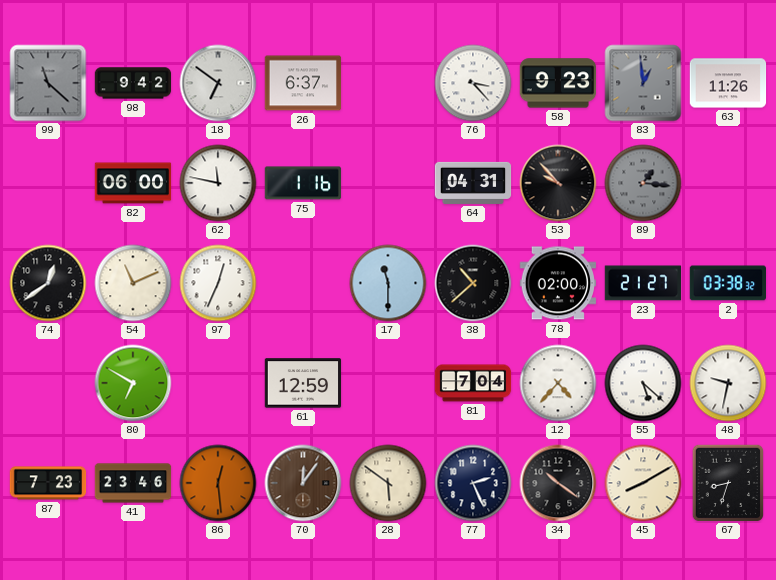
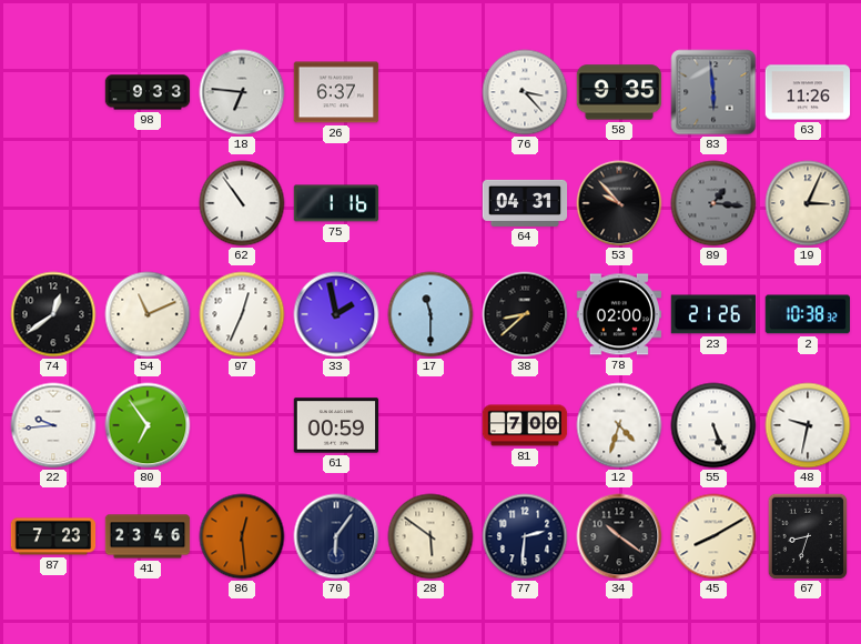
99: 11:22 -> none
98: 9:42 -> 9:33
18: 6:51 -> 6:46
58: 9:23 -> 9:35
83: 12:59 -> 5:59
82: 06:00 -> none
62: 11:47 -> 10:54
19: none -> 3:04
33: none -> 1:58
38: 10:38 -> 8:38
23: 21:27 -> 21:26
2: 03:38 -> 10:38
22: none -> 9:44
80: 6:50 -> 6:54
61: 12:59 -> 00:59
81: 7:04 -> 7:00
12: 4:37 -> 4:33
55: 5:22 -> 5:26
70: 12:06 -> 6:06
70 dial: brown -> navy
77: 2:26 -> 2:31
